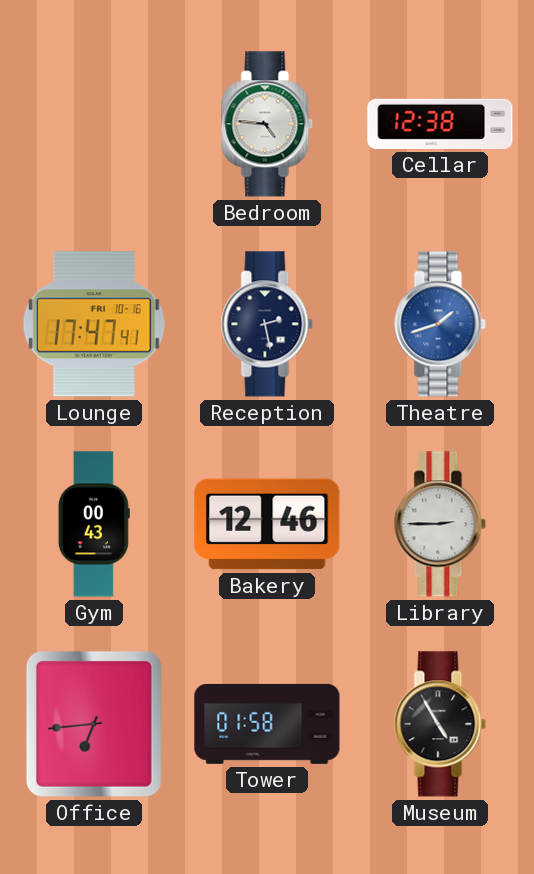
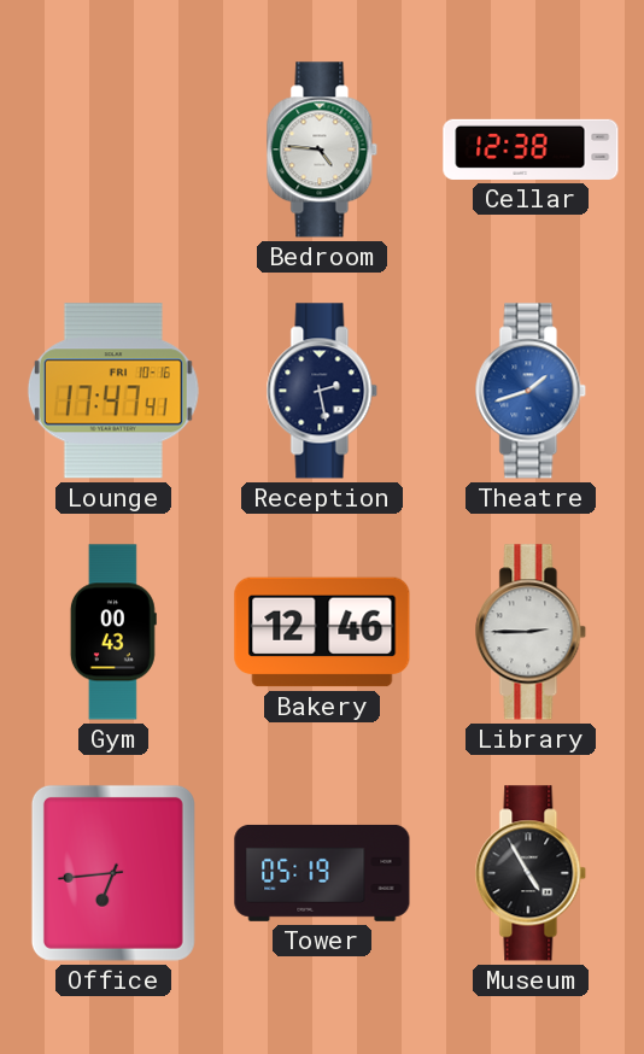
Tower: 01:58 -> 05:19
